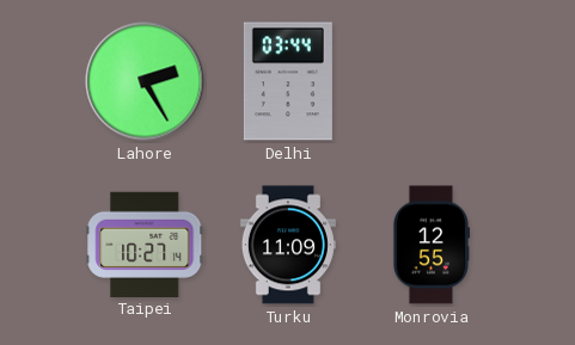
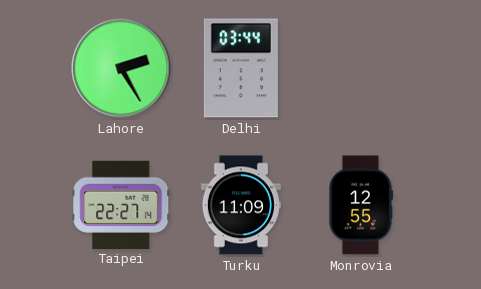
Taipei: 10:27 -> 22:27
